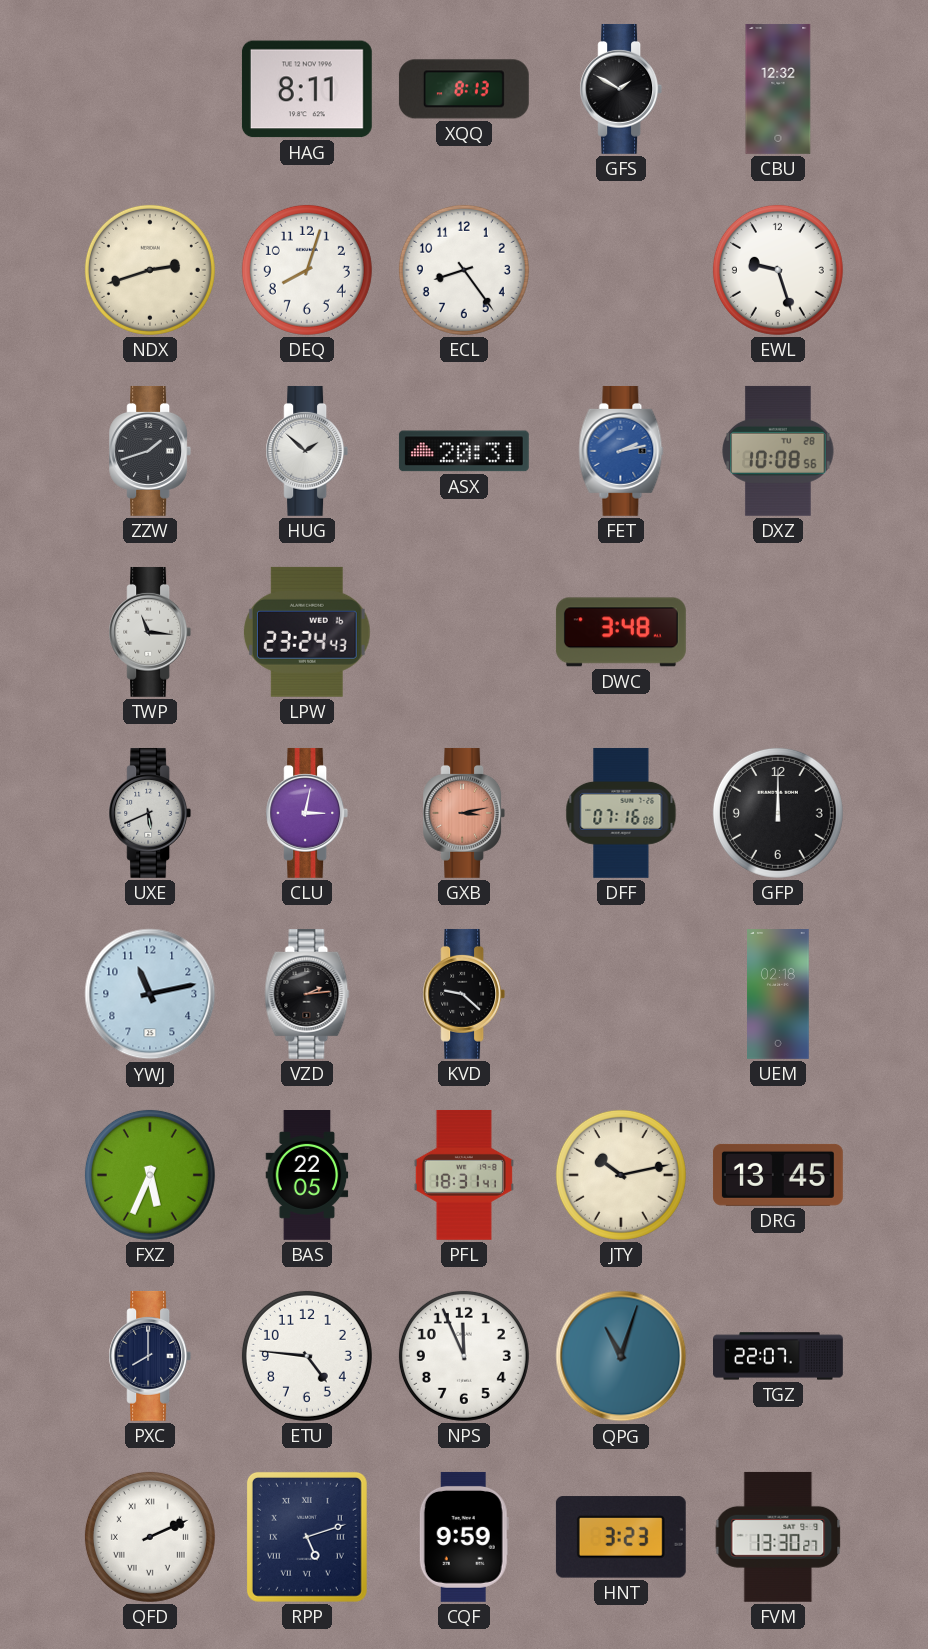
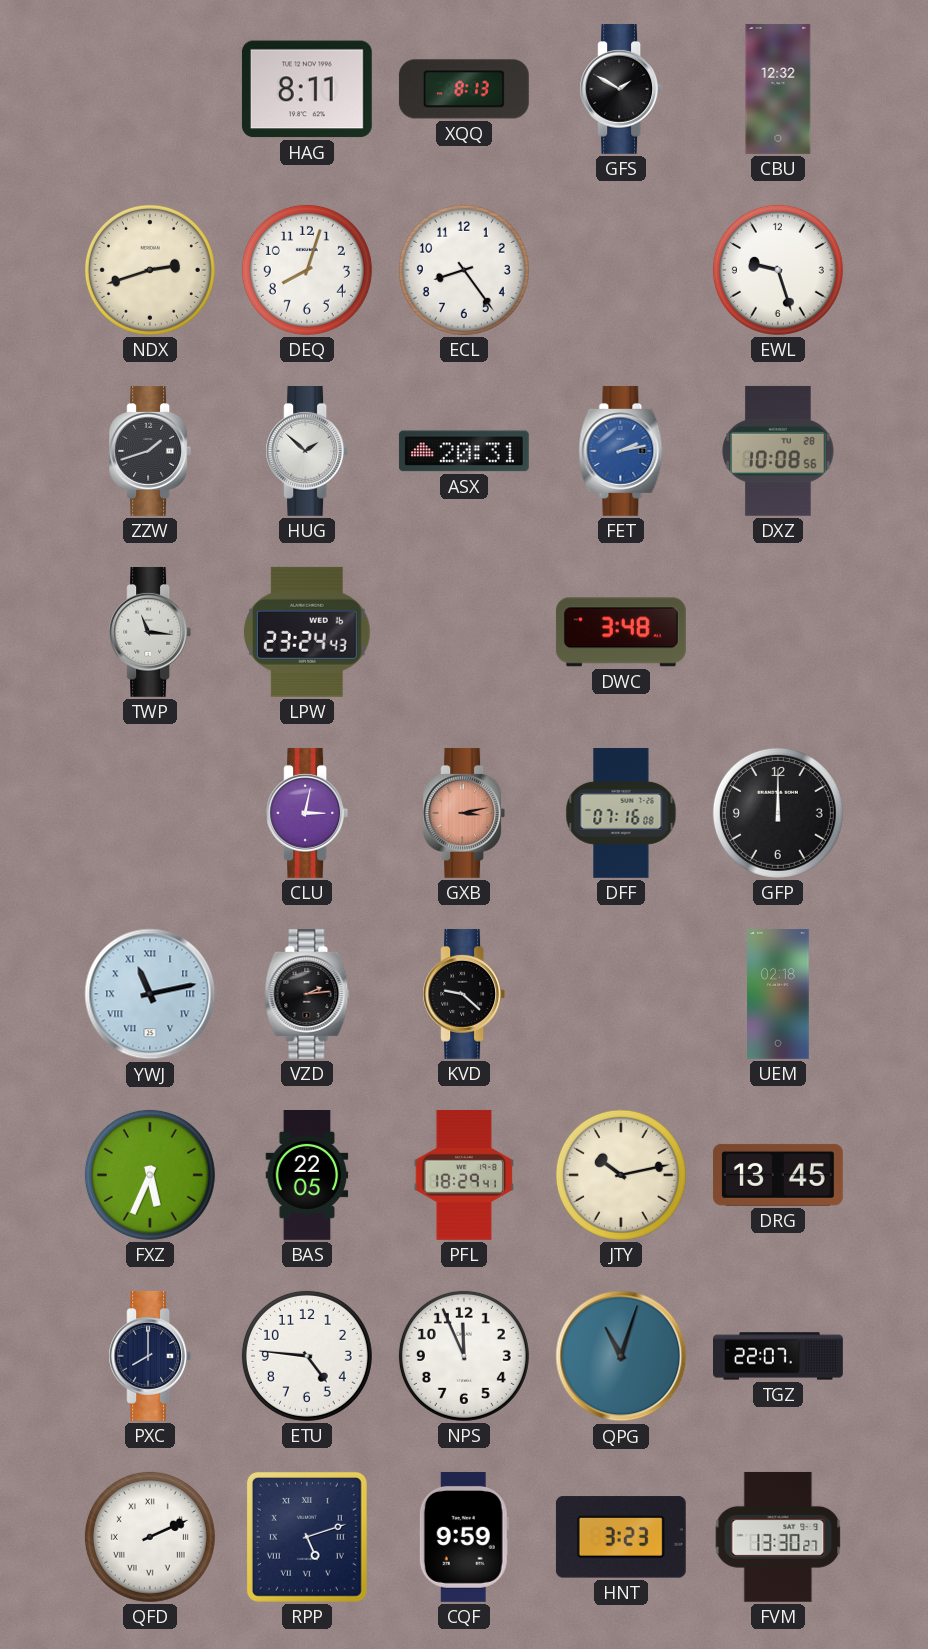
UXE: 5:41 -> none
YWJ numerals: Arabic -> Roman
PFL: 18:31 -> 18:29
